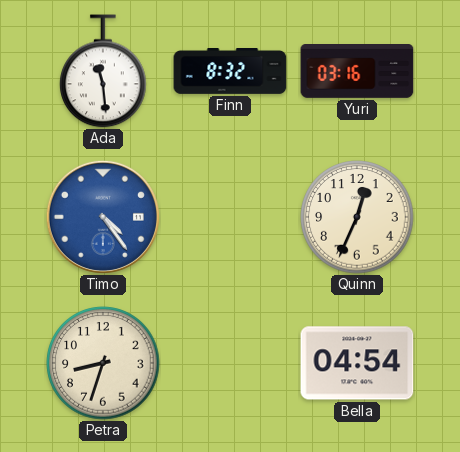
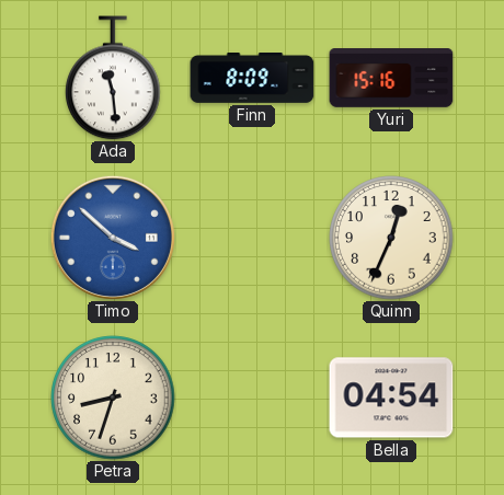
Finn: 8:32 -> 8:09
Yuri: 03:16 -> 15:16
Timo: 4:24 -> 3:52
